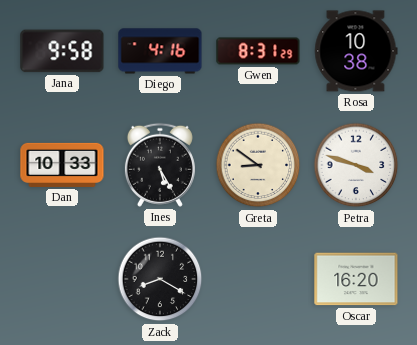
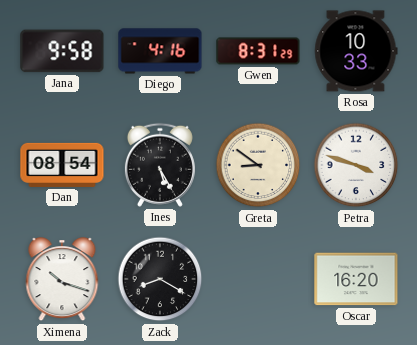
Rosa: 10:38 -> 10:33
Dan: 10:33 -> 08:54
Ximena: none -> 10:18
